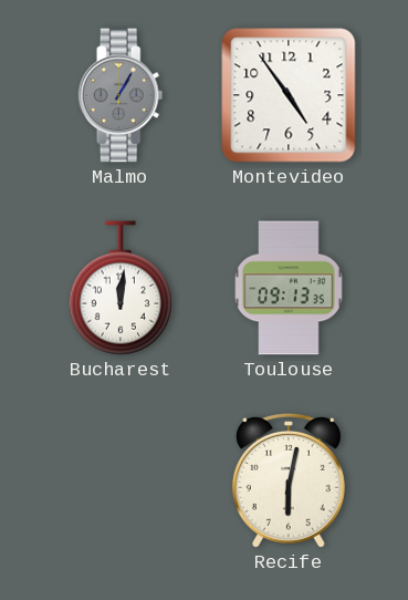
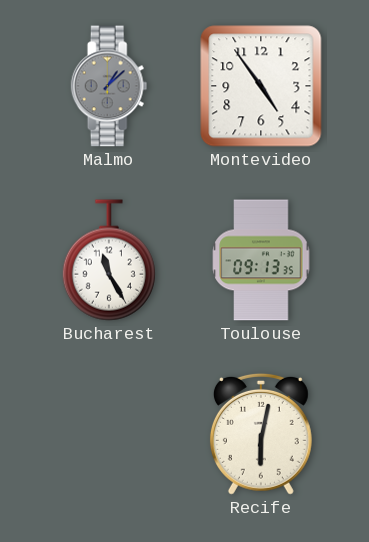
Malmo: 1:05 -> 1:08
Bucharest: 12:01 -> 11:25
